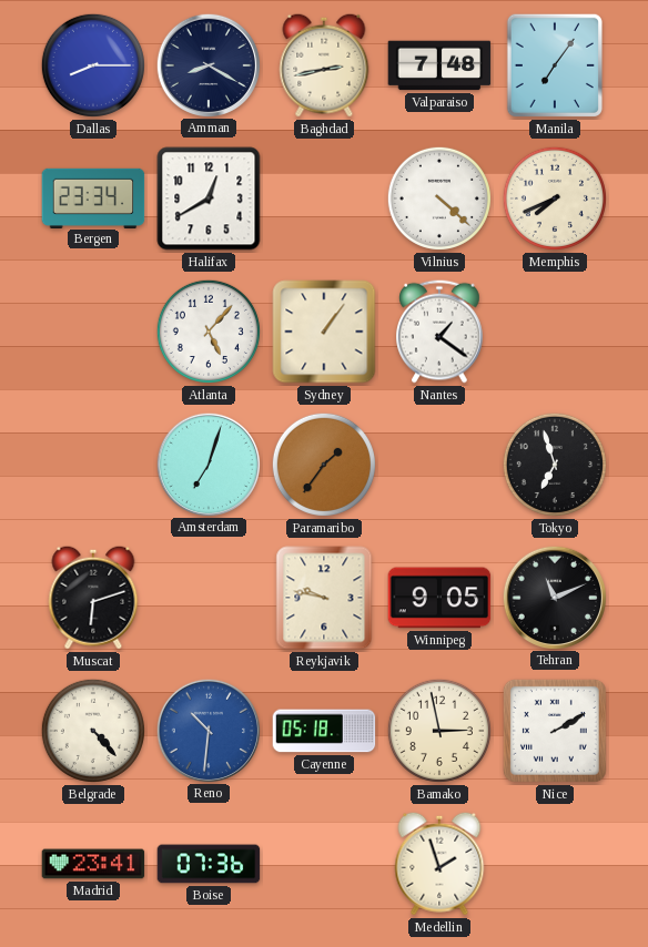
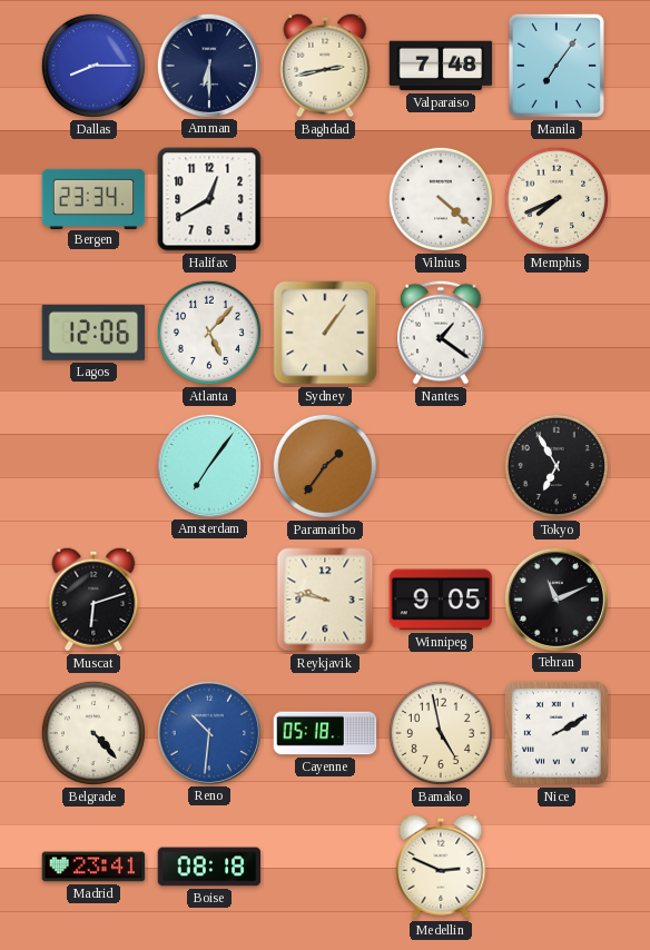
Amman: 8:20 -> 6:30
Lagos: none -> 12:06
Amsterdam: 7:03 -> 7:06
Tokyo: 6:57 -> 6:55
Bamako: 2:58 -> 4:58
Boise: 07:36 -> 08:18
Medellin: 1:57 -> 2:49
